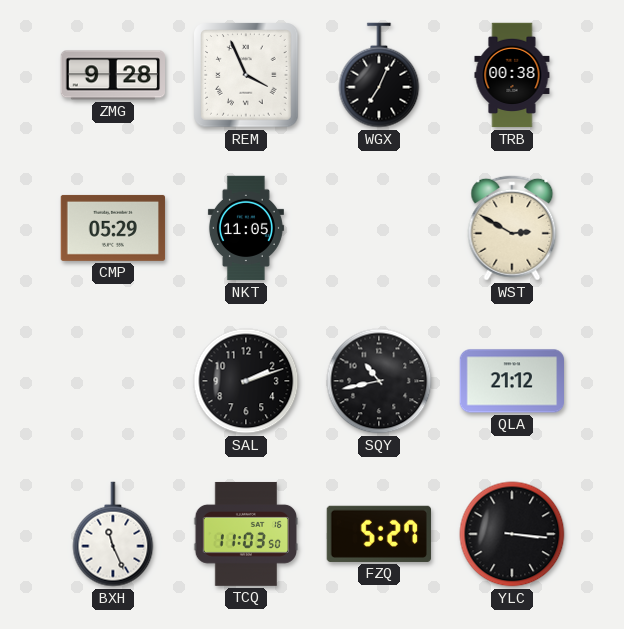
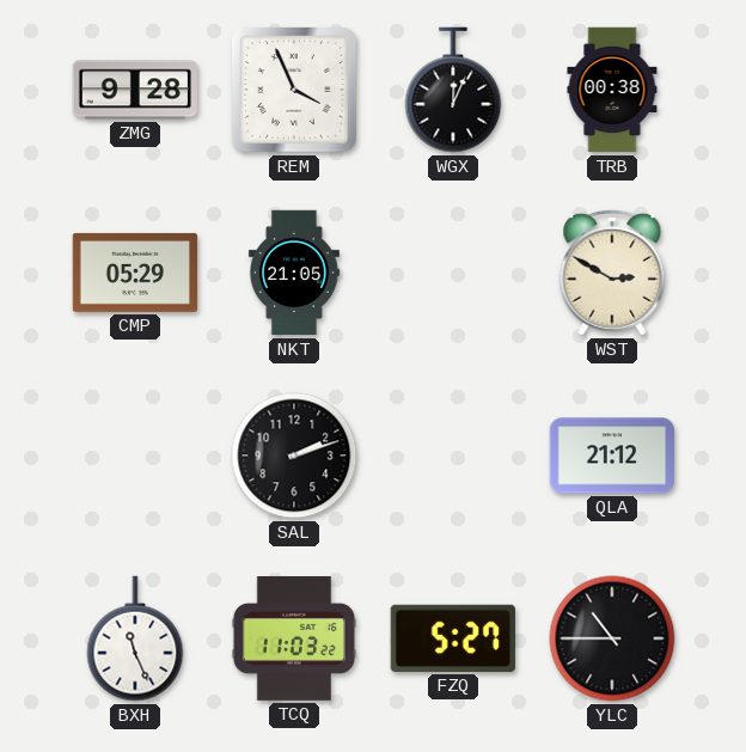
WGX: 7:04 -> 12:04
NKT: 11:05 -> 21:05
SQY: 10:43 -> none
TCQ: 11:03:50 -> 11:03:22
YLC: 3:16 -> 10:45
